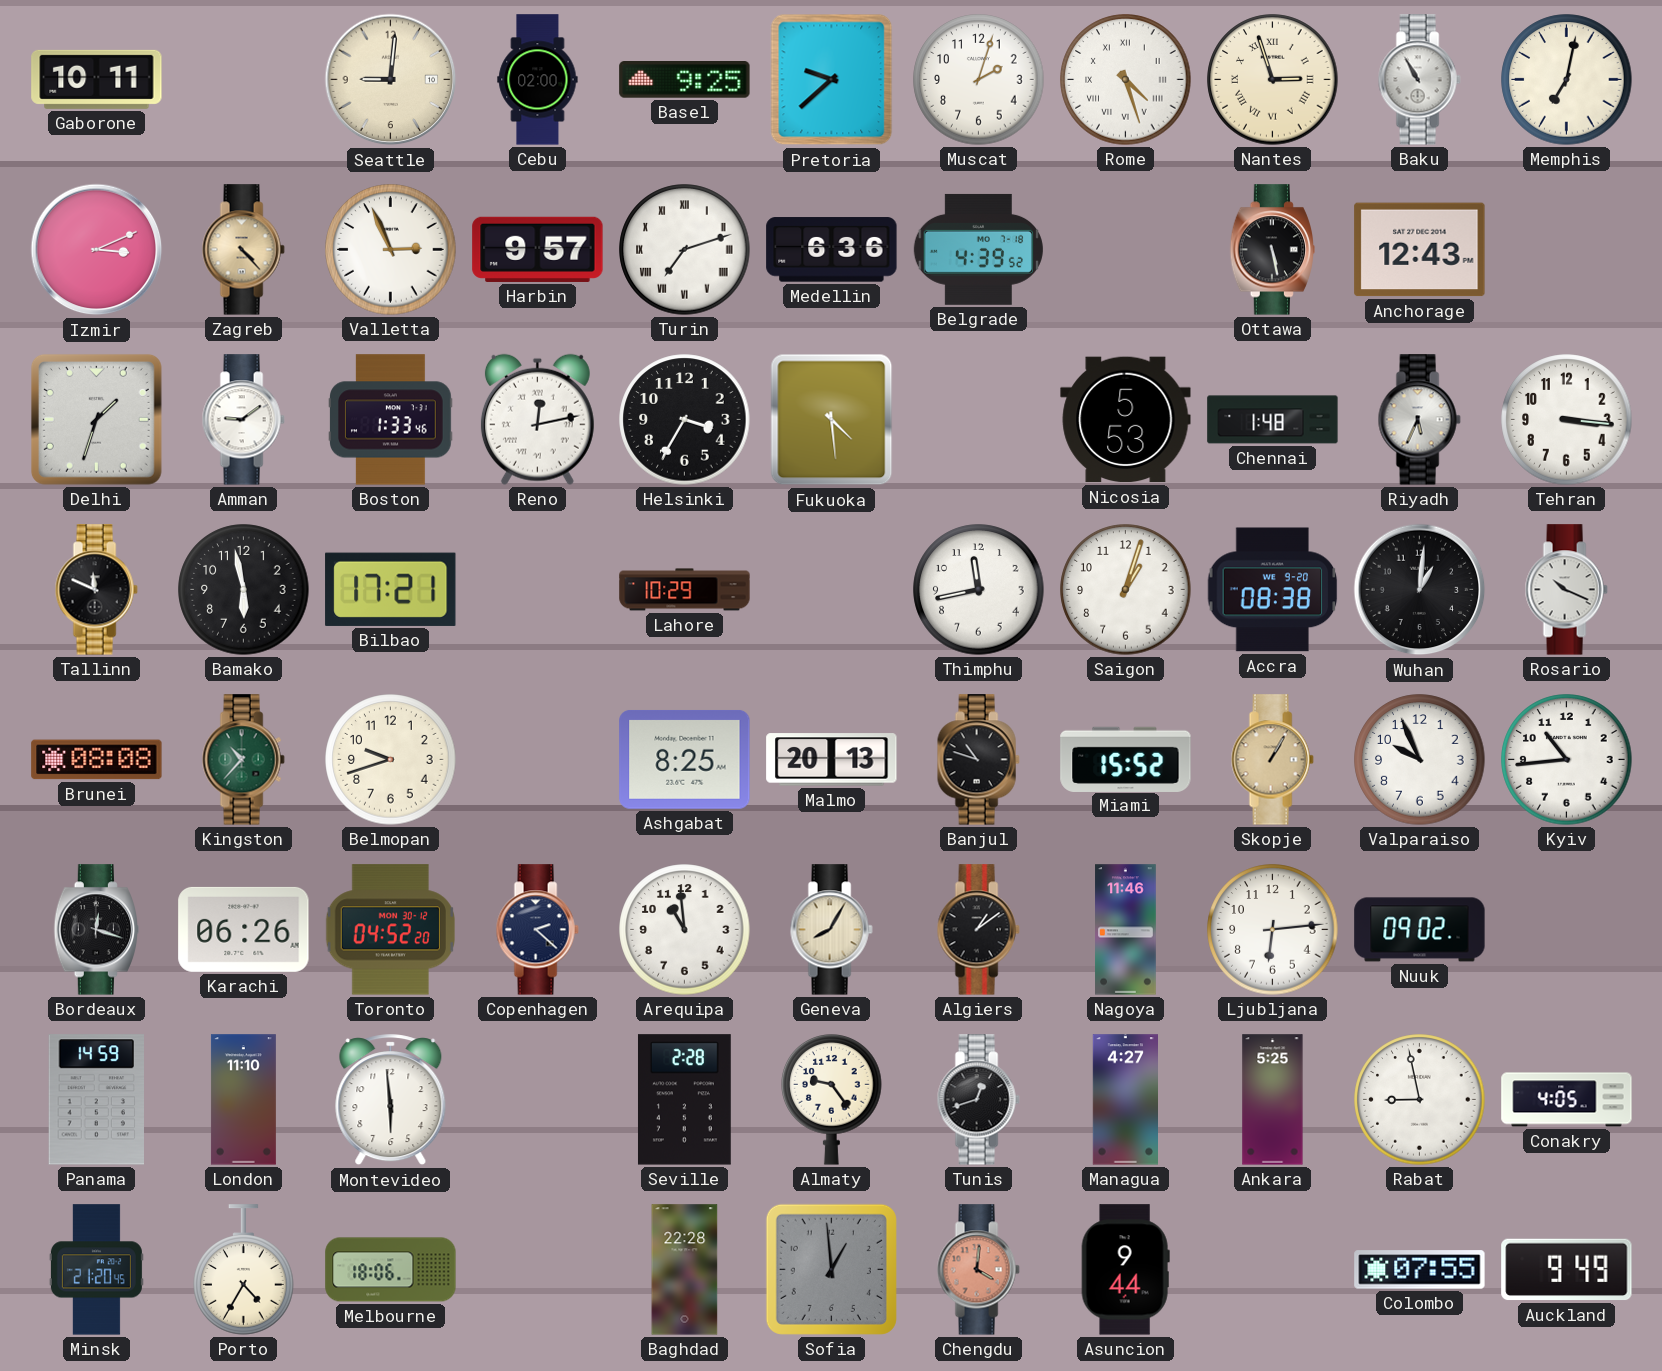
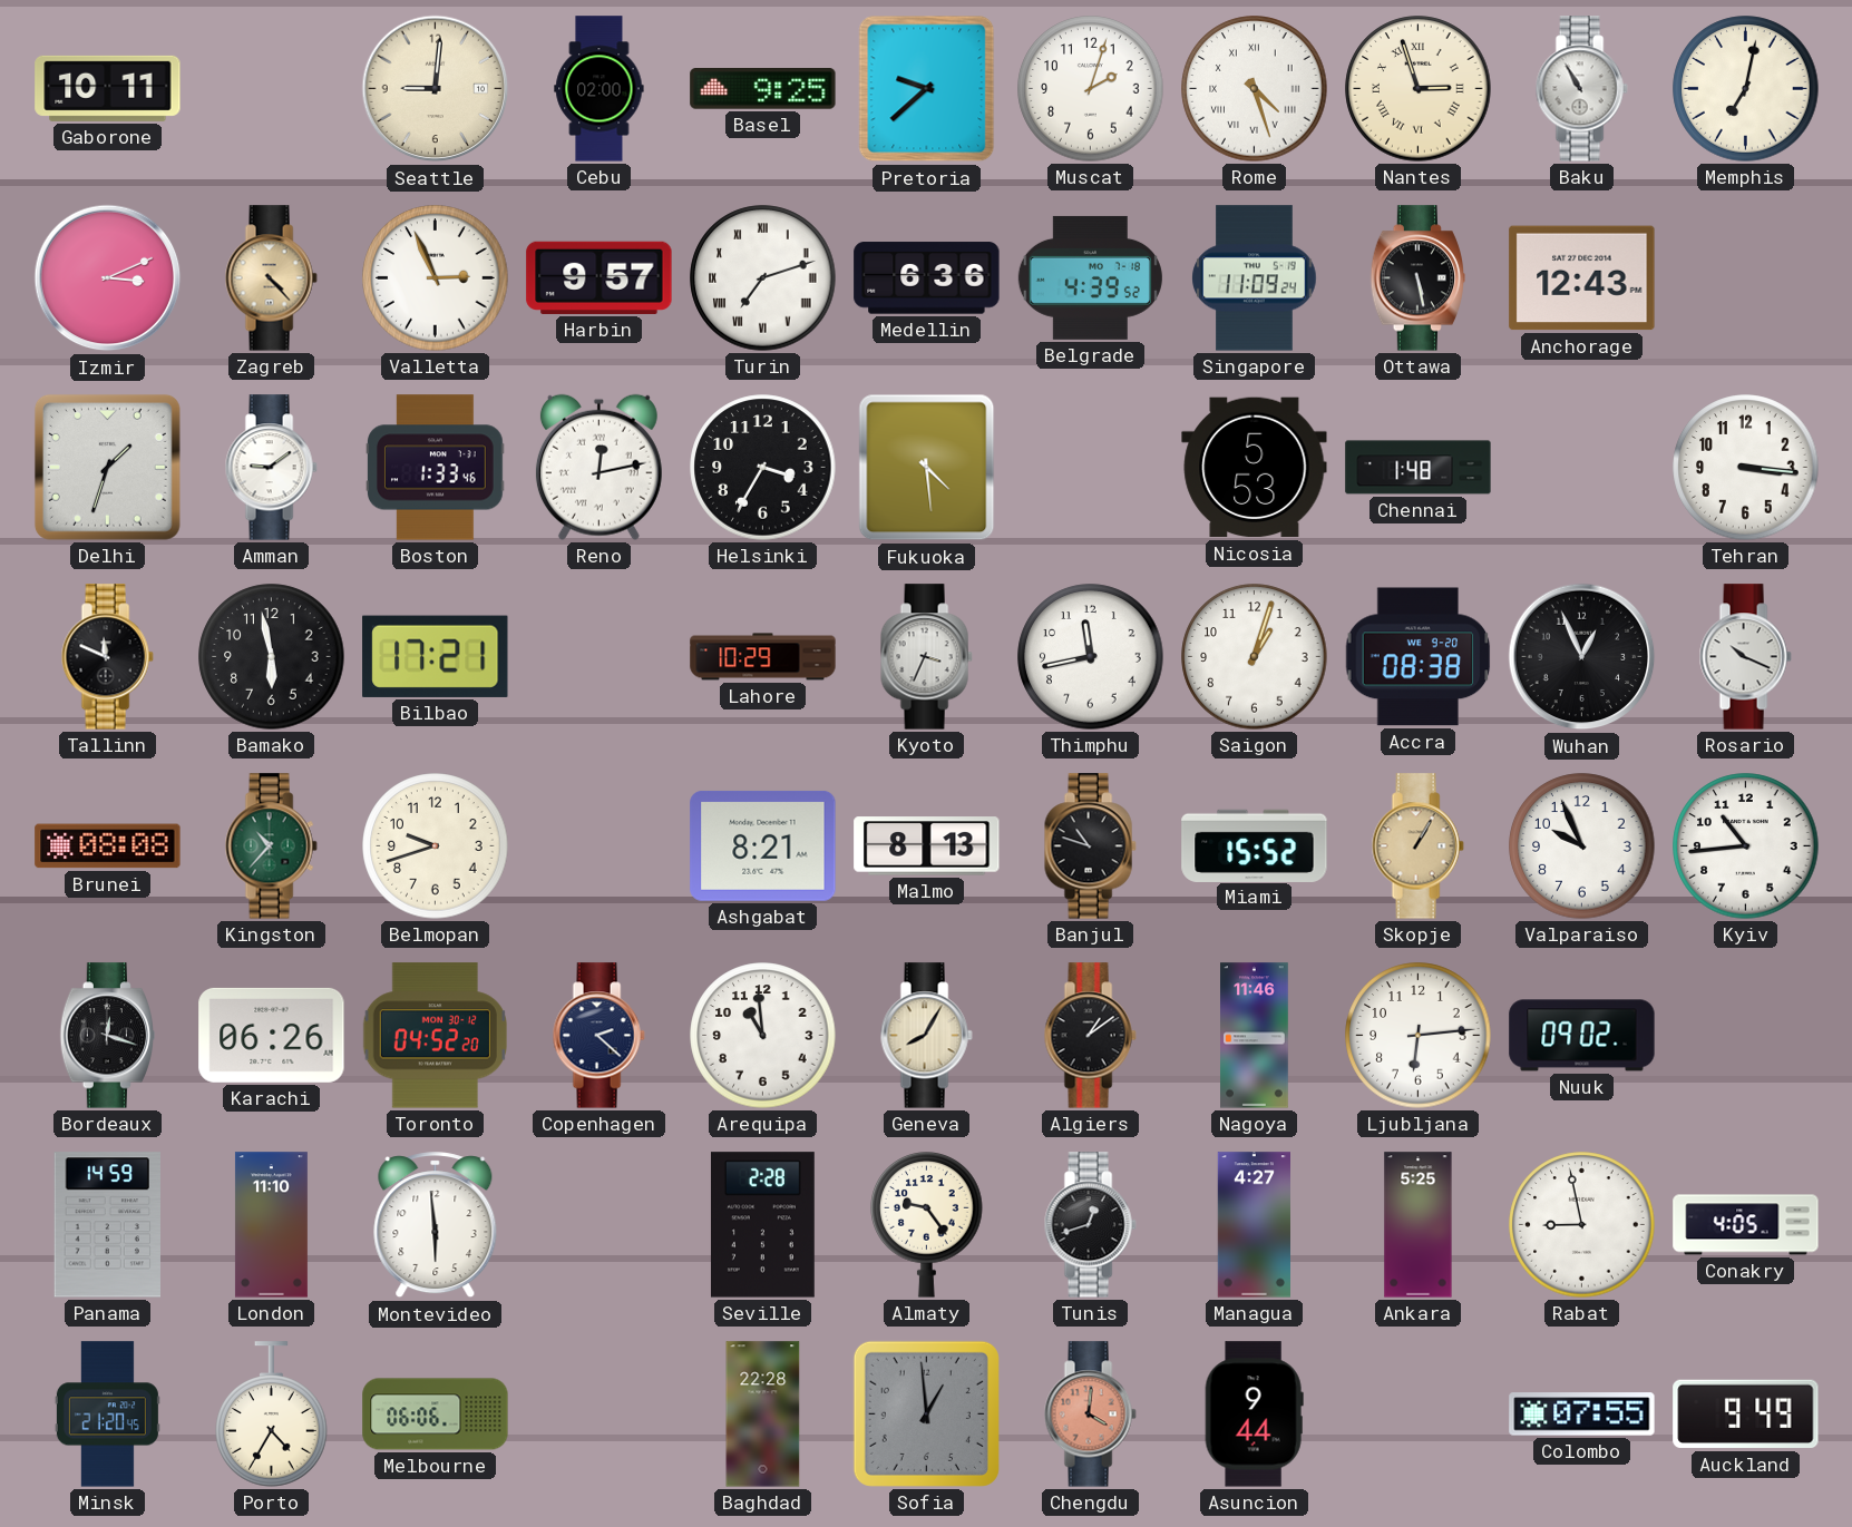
Singapore: none -> 11:09
Riyadh: 5:34 -> none
Kyoto: none -> 3:34
Wuhan: 1:01 -> 12:56
Ashgabat: 8:25 -> 8:21
Malmo: 20:13 -> 8:13
Melbourne: 18:06 -> 06:06
